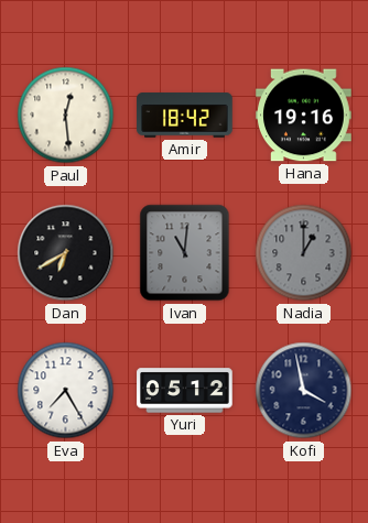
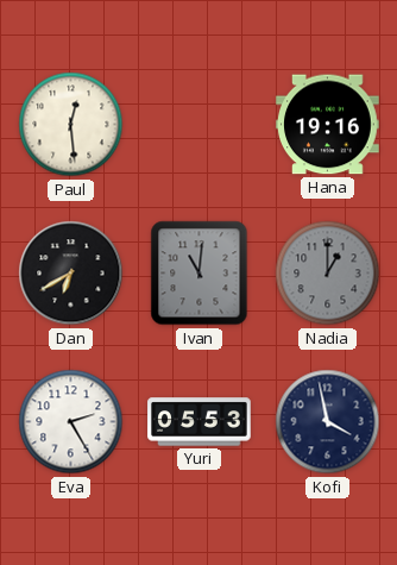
Amir: 18:42 -> none
Eva: 7:25 -> 2:25
Yuri: 05:12 -> 05:53
